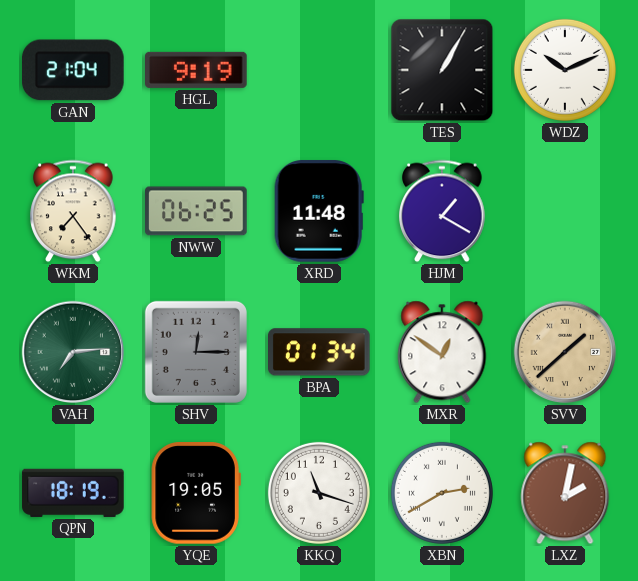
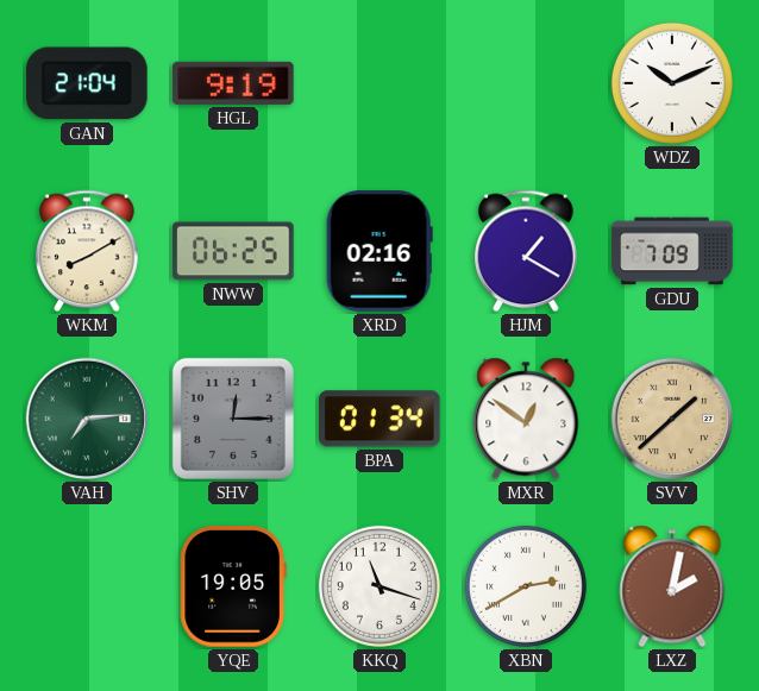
TES: 1:05 -> none
WKM: 7:24 -> 8:10
XRD: 11:48 -> 02:16
GDU: none -> 7:09
QPN: 18:19 -> none
